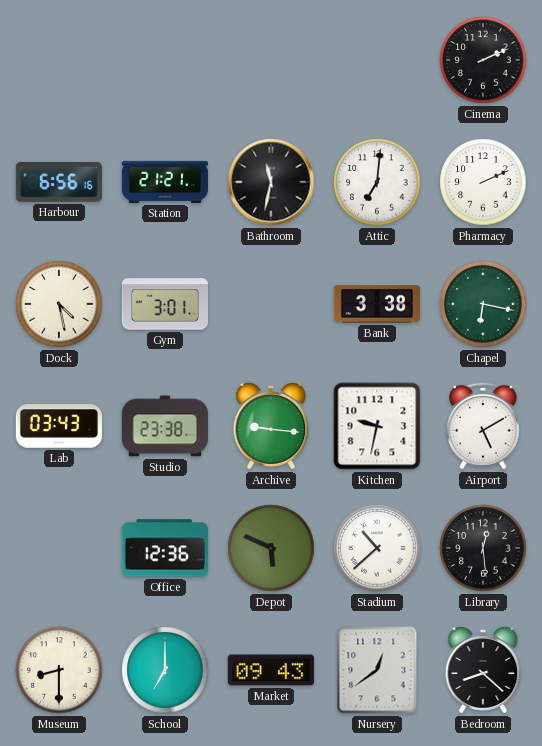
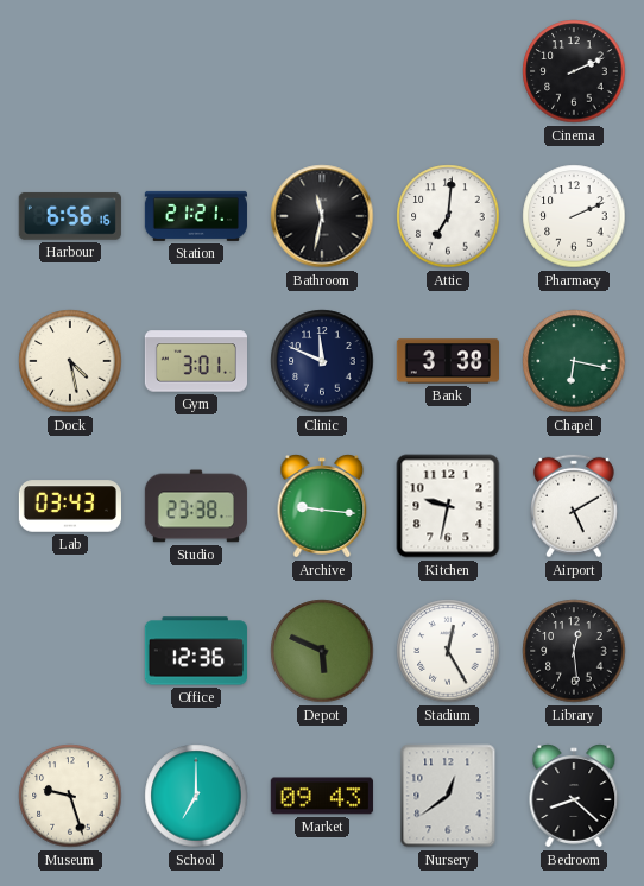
Clinic: none -> 11:49
Stadium: 10:38 -> 12:25
Museum: 8:30 -> 9:27
